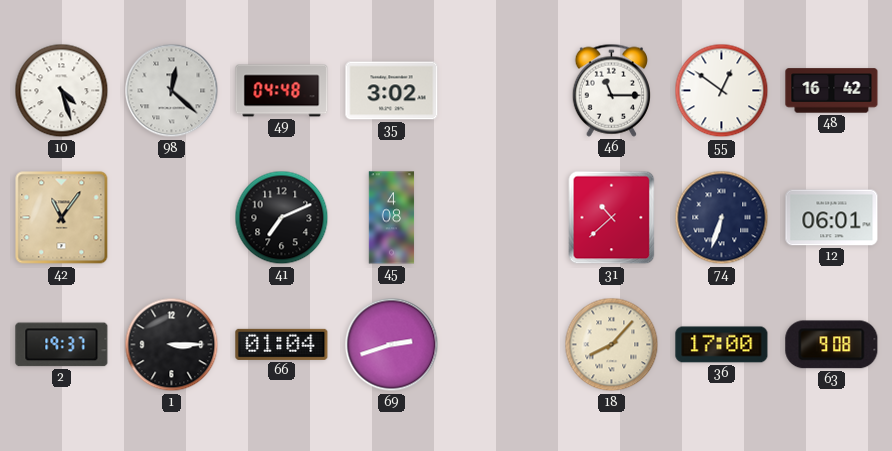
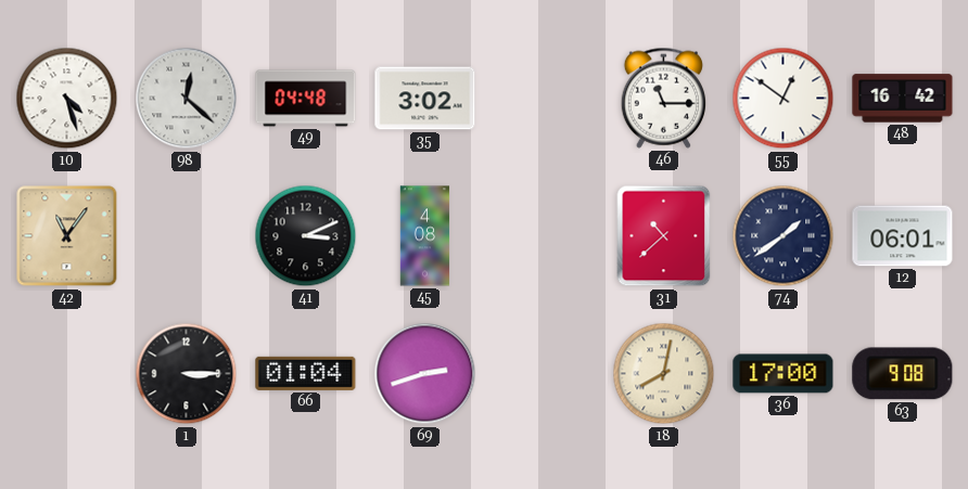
41: 7:11 -> 3:11
74: 6:33 -> 1:39
2: 19:37 -> none
18: 8:07 -> 8:02
